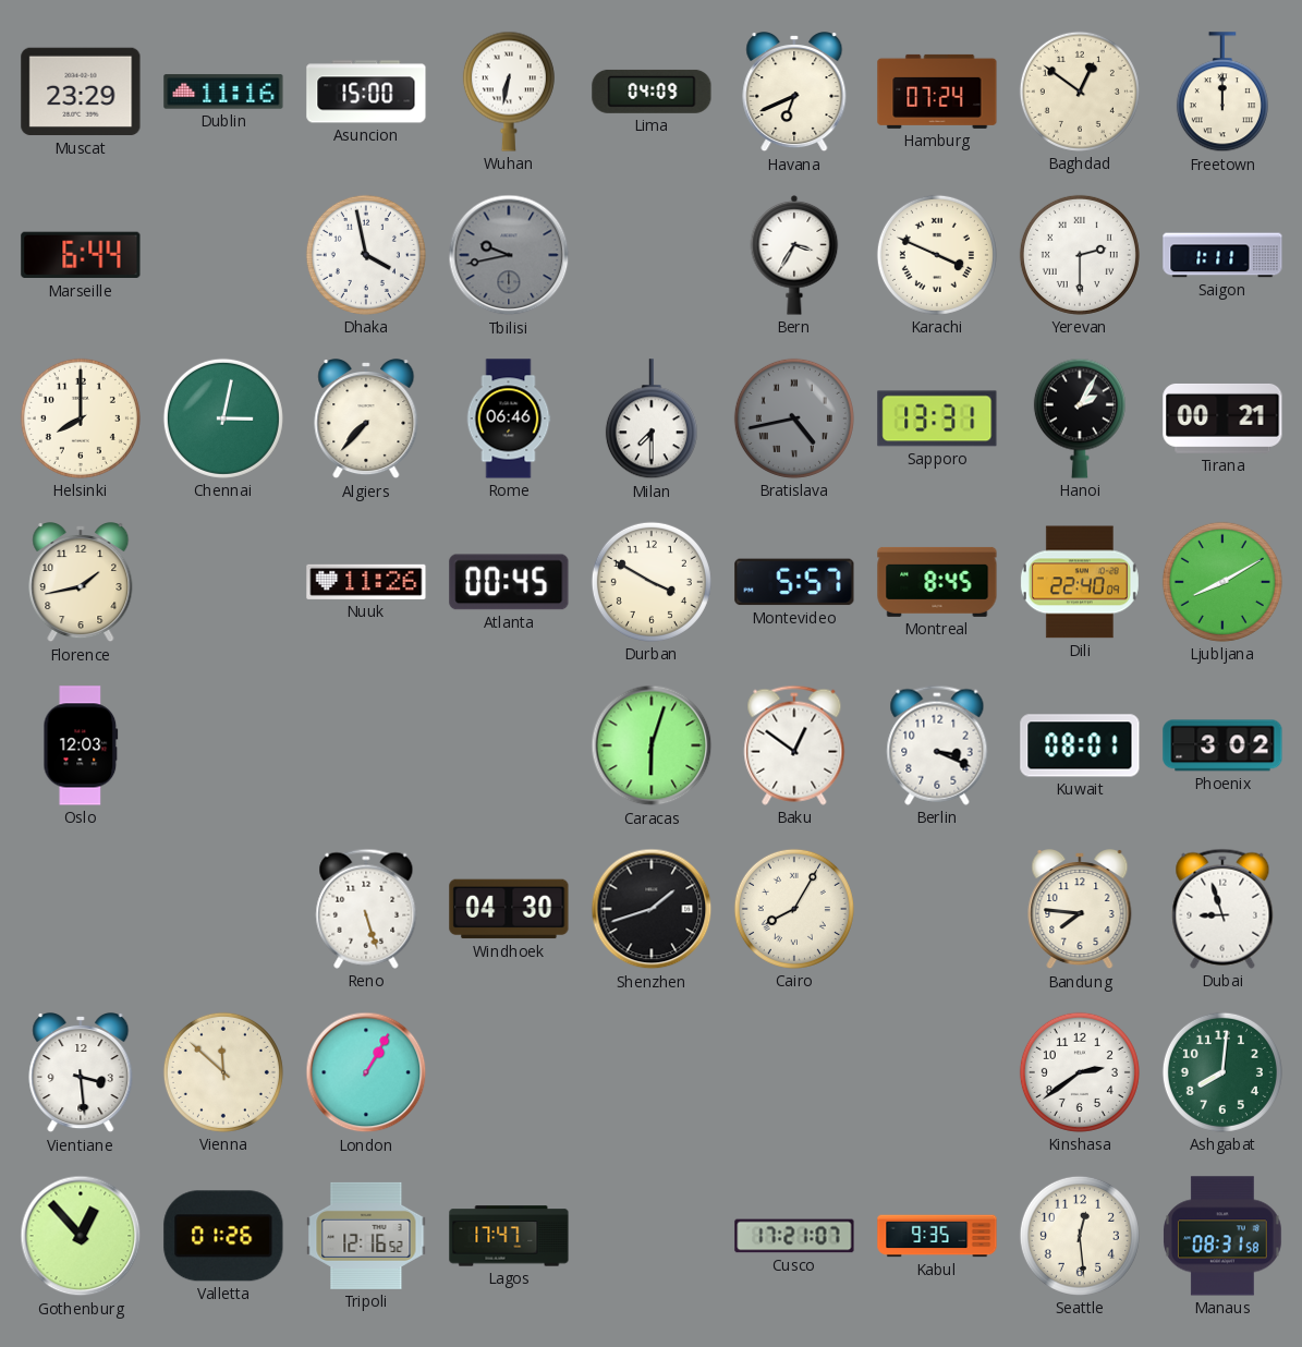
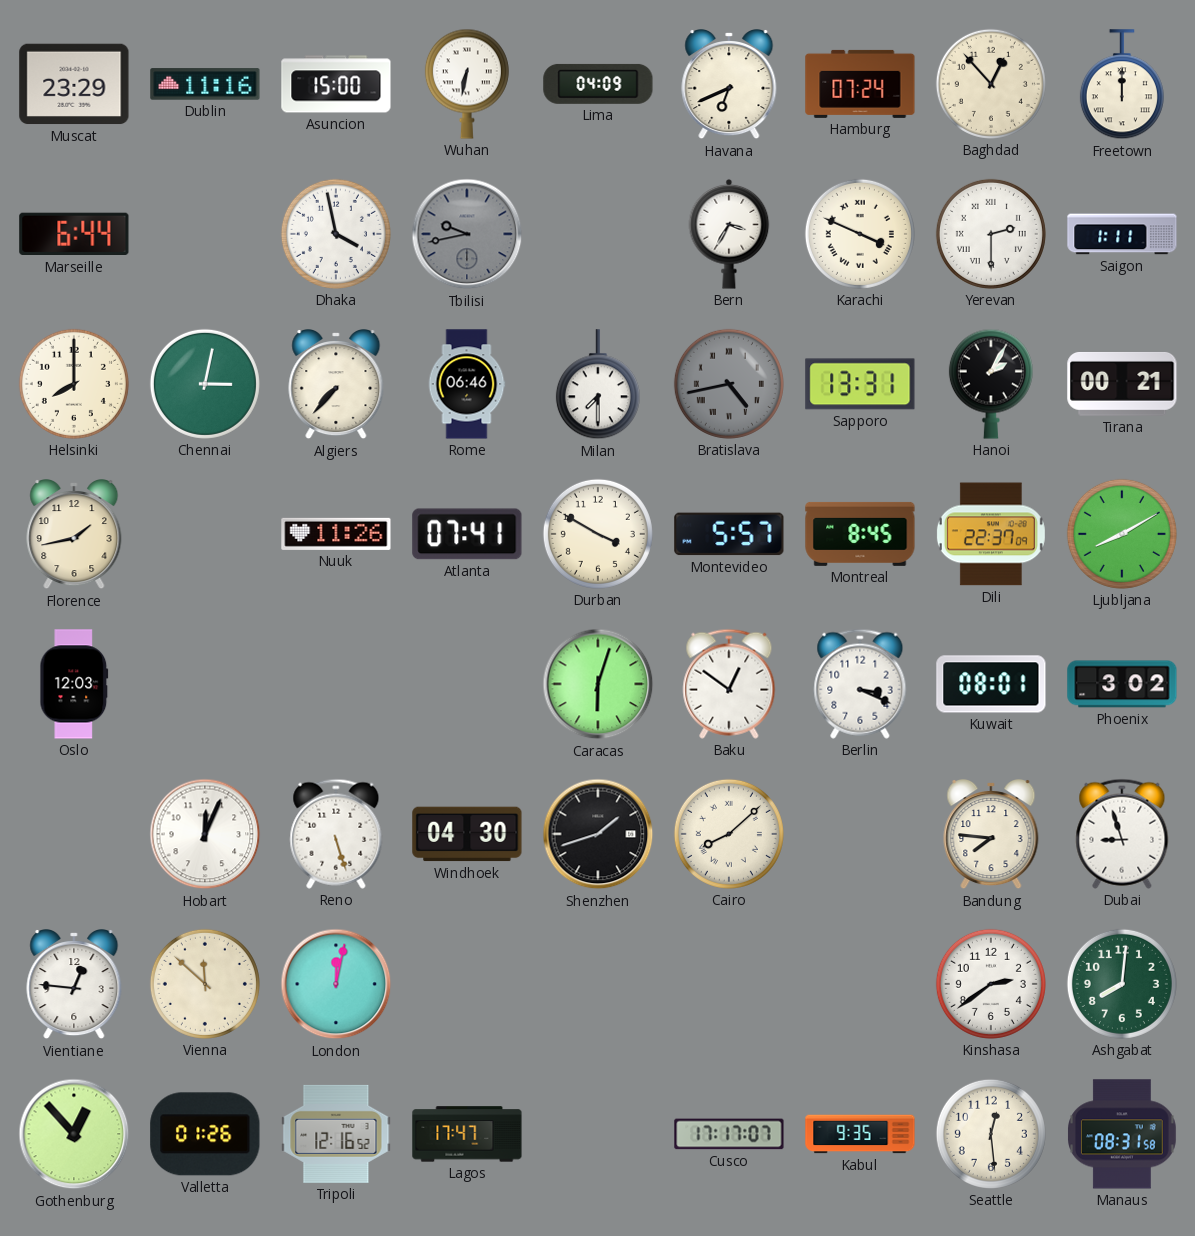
Baghdad: 12:51 -> 12:53
Atlanta: 00:45 -> 07:41
Dili: 22:40 -> 22:37
Hobart: none -> 12:04
Cairo: 8:05 -> 8:08
Vientiane: 3:29 -> 12:46
London: 1:05 -> 12:02
Cusco: 17:21 -> 17:17
